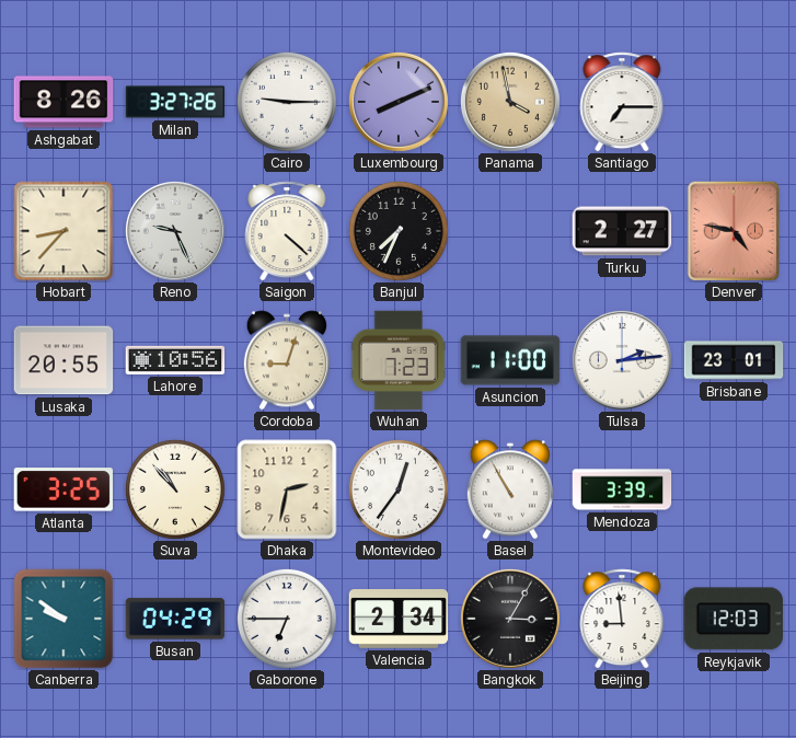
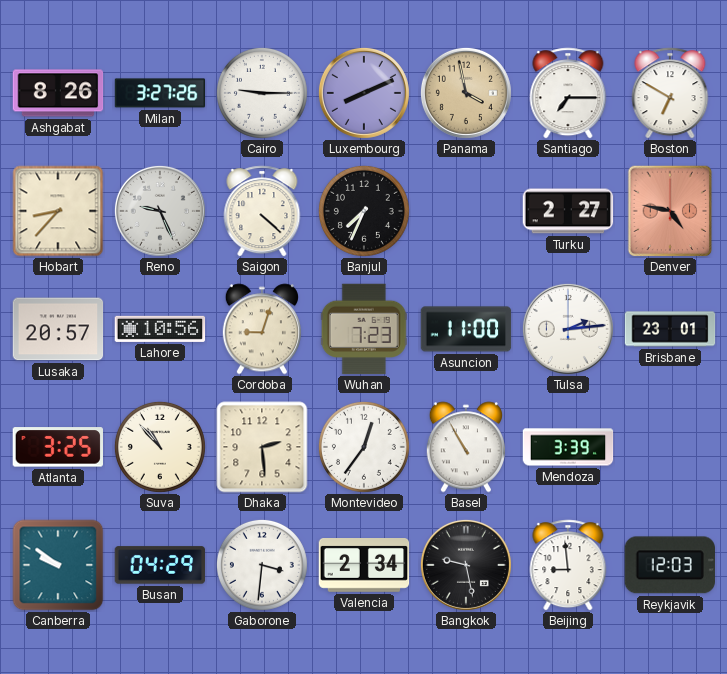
Boston: none -> 6:50
Lusaka: 20:55 -> 20:57
Dhaka: 2:32 -> 2:29
Gaborone: 6:45 -> 3:31
Bangkok: 3:05 -> 9:28
